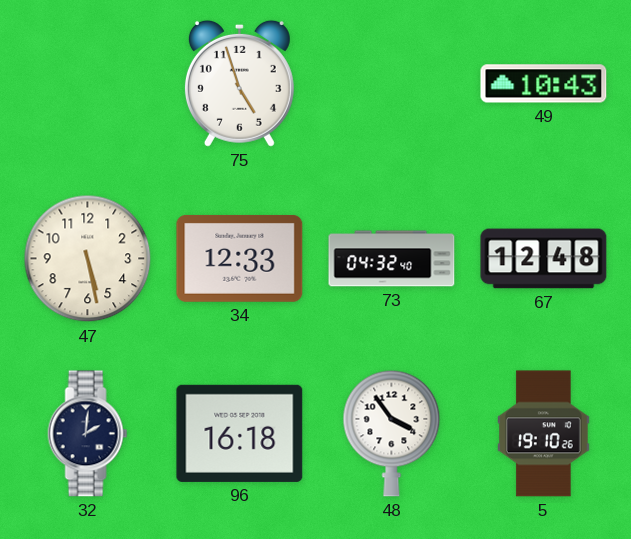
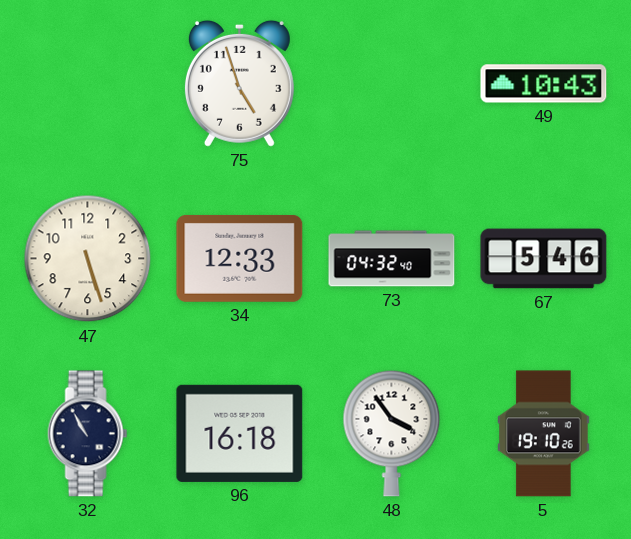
47: 5:28 -> 5:27
67: 12:48 -> 5:46
32: 2:01 -> 10:55
